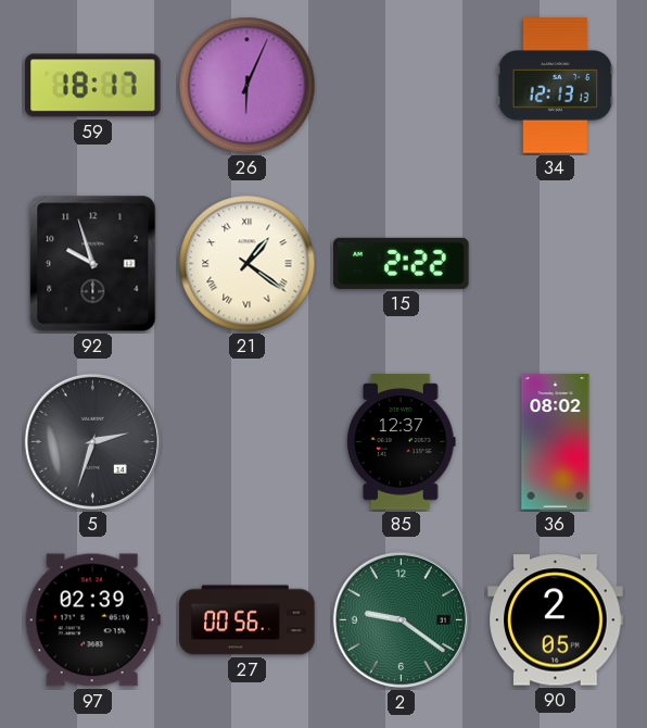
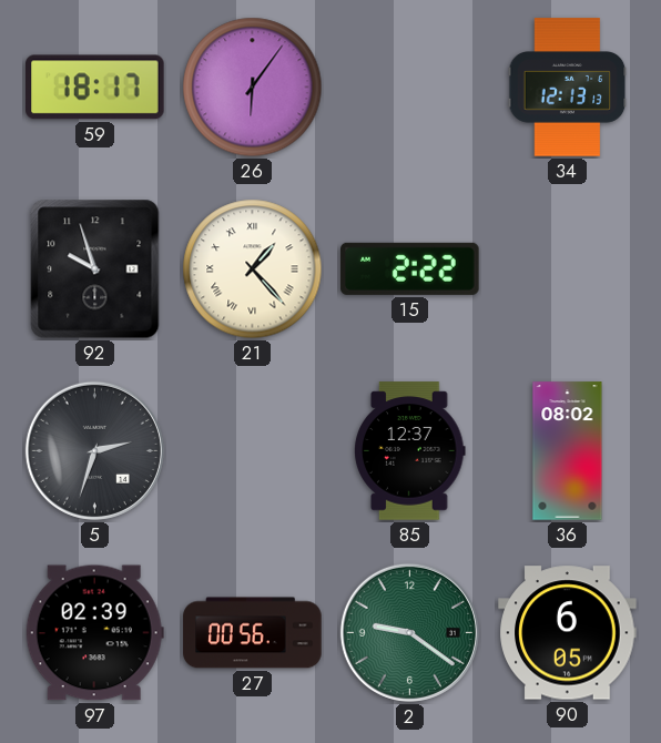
26: 6:04 -> 6:06
21: 1:21 -> 1:23
90: 2:05 -> 6:05
